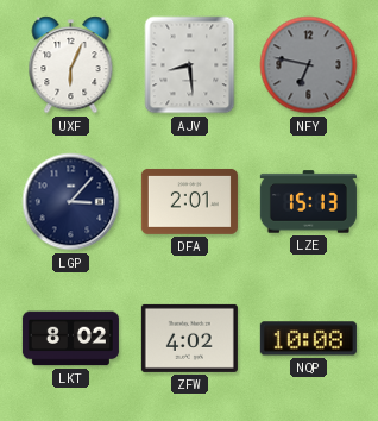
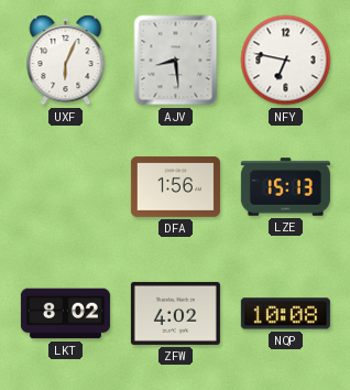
NFY dial: grey -> white
LGP: 3:07 -> none
DFA: 2:01 -> 1:56
